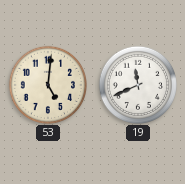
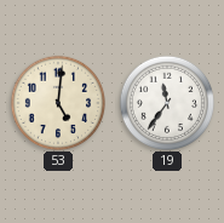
19: 11:41 -> 11:36
